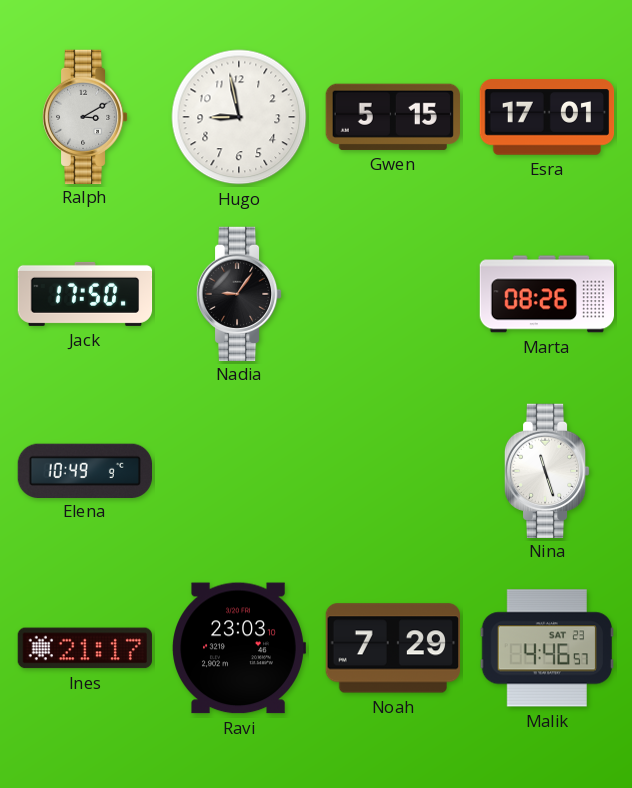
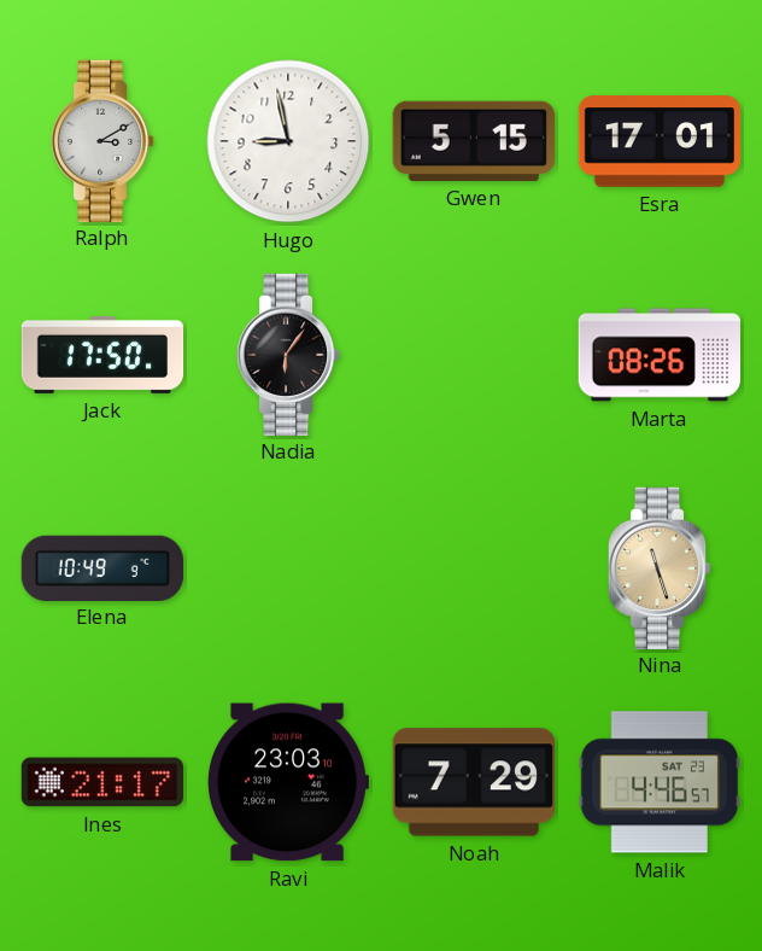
Nadia: 9:06 -> 6:06
Nina dial: white -> champagne
